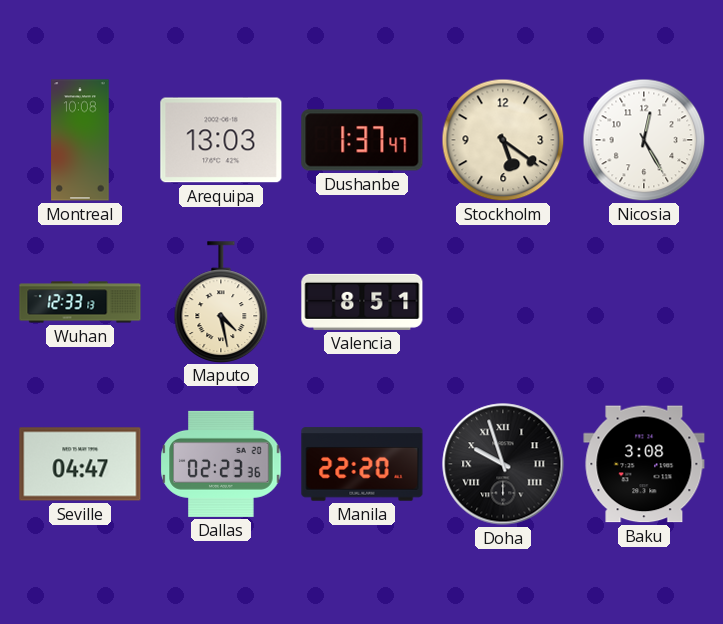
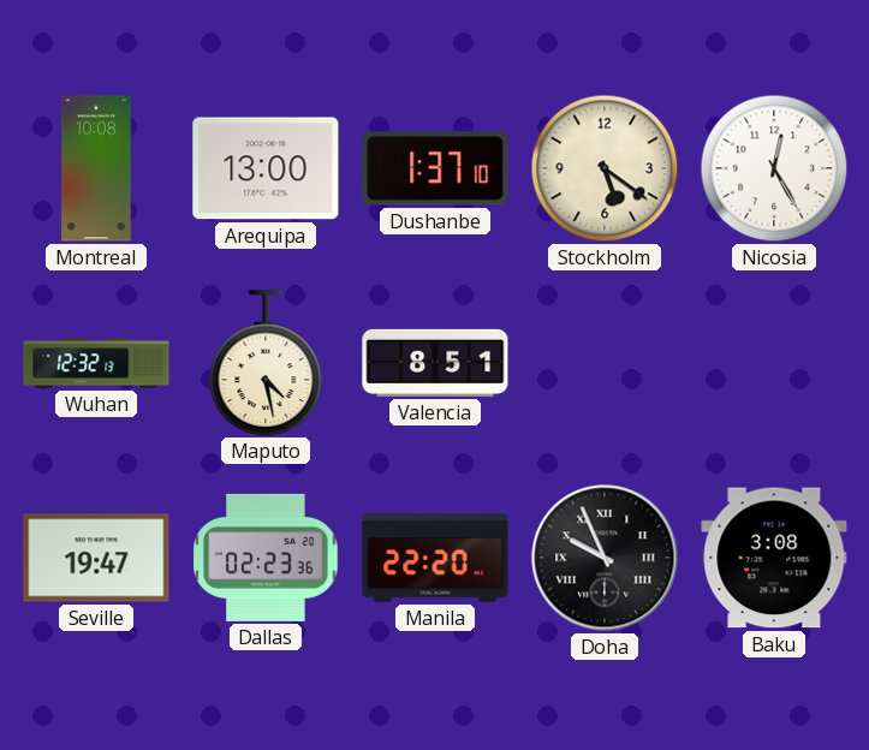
Arequipa: 13:03 -> 13:00
Dushanbe: 1:37:47 -> 1:37:10
Wuhan: 12:33 -> 12:32
Seville: 04:47 -> 19:47
Doha: 9:57 -> 9:56
